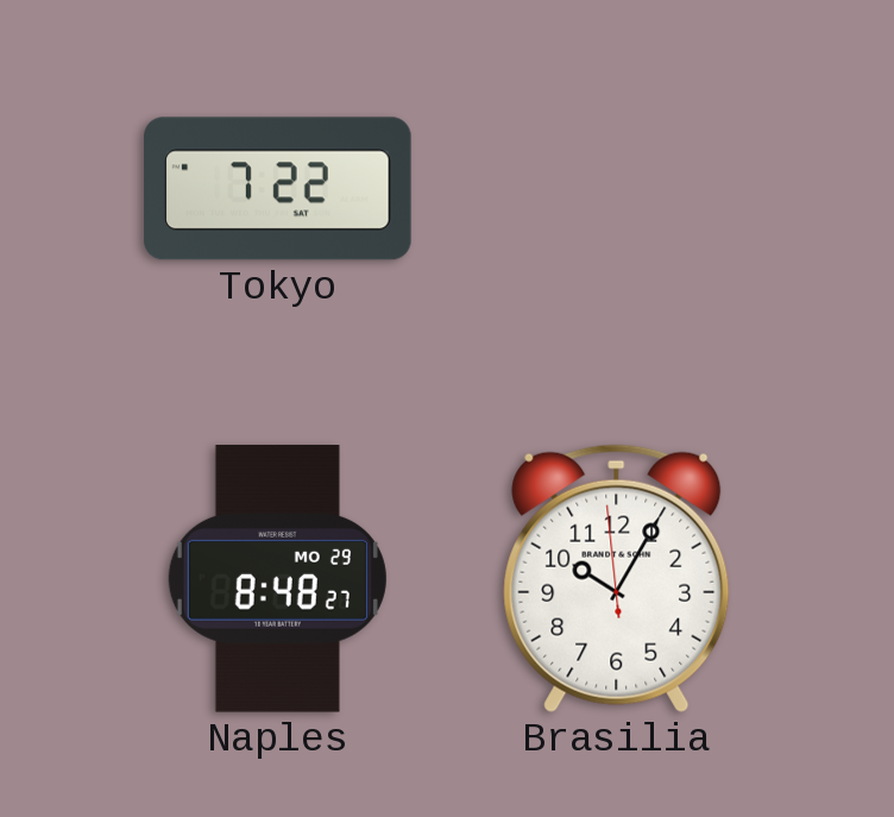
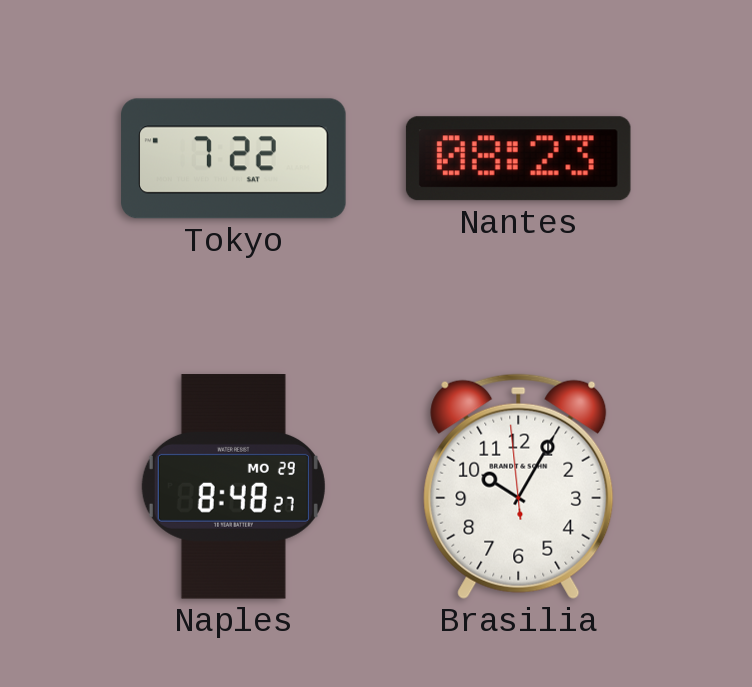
Nantes: none -> 08:23
